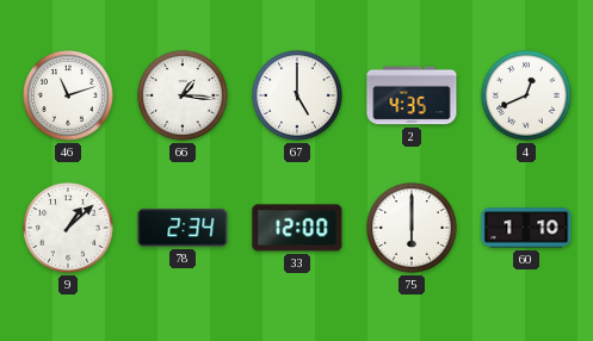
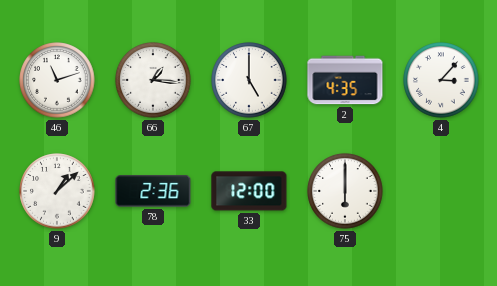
4: 12:41 -> 3:07
78: 2:34 -> 2:36
60: 1:10 -> none
